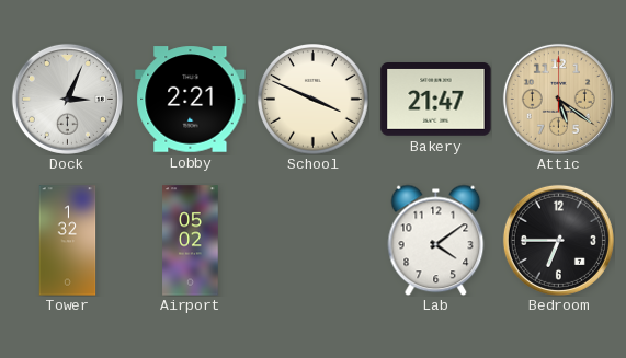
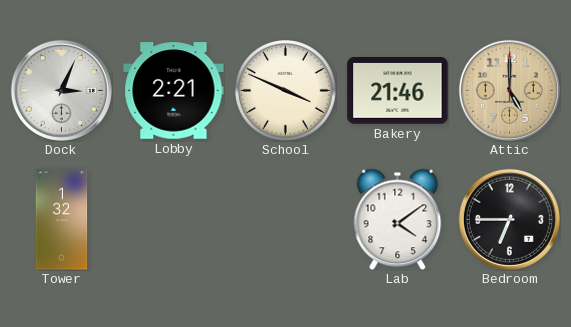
Bakery: 21:47 -> 21:46
Attic: 5:21 -> 5:00
Airport: 05:02 -> none
